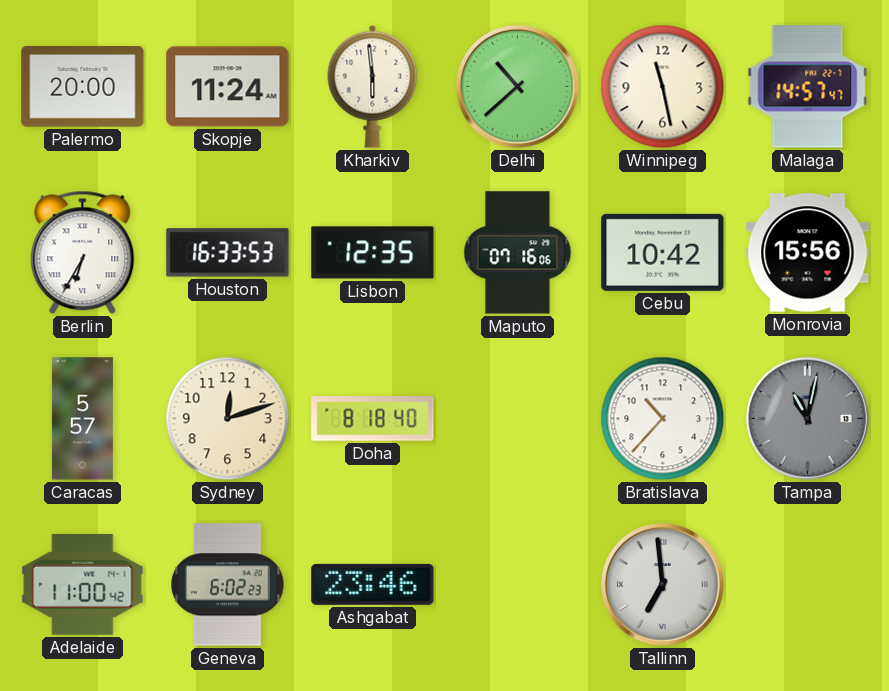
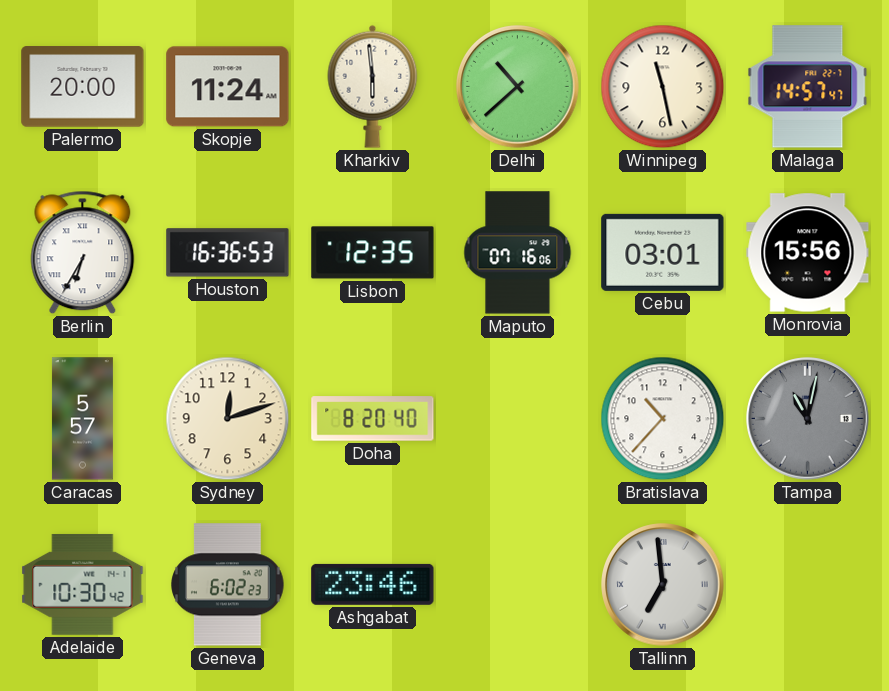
Houston: 16:33 -> 16:36
Cebu: 10:42 -> 03:01
Doha: 8:18 -> 8:20
Adelaide: 11:00 -> 10:30
